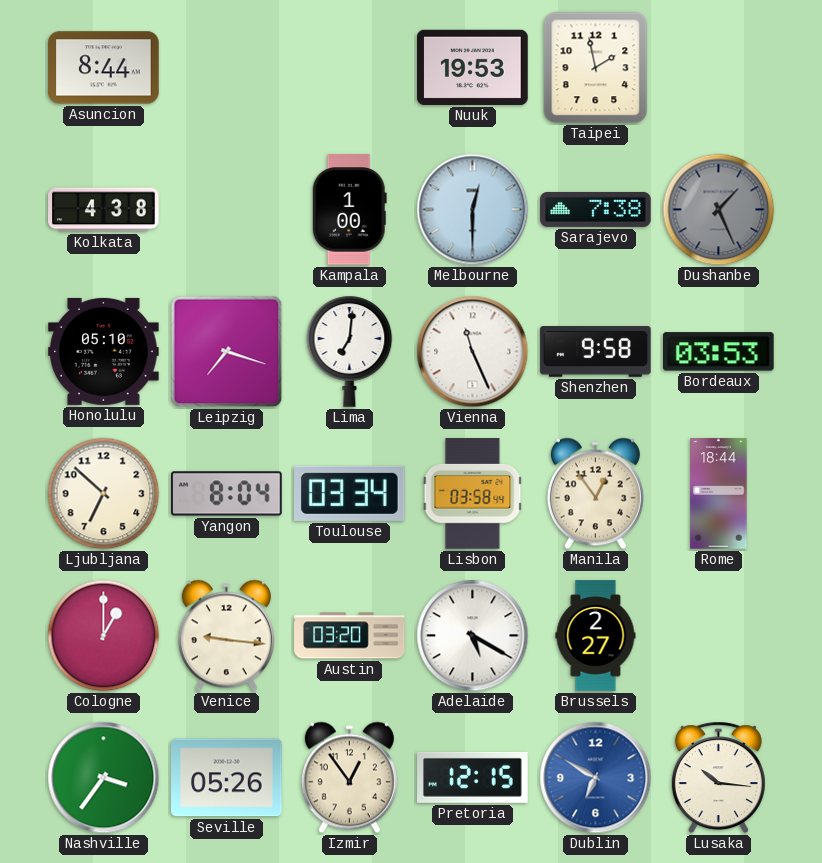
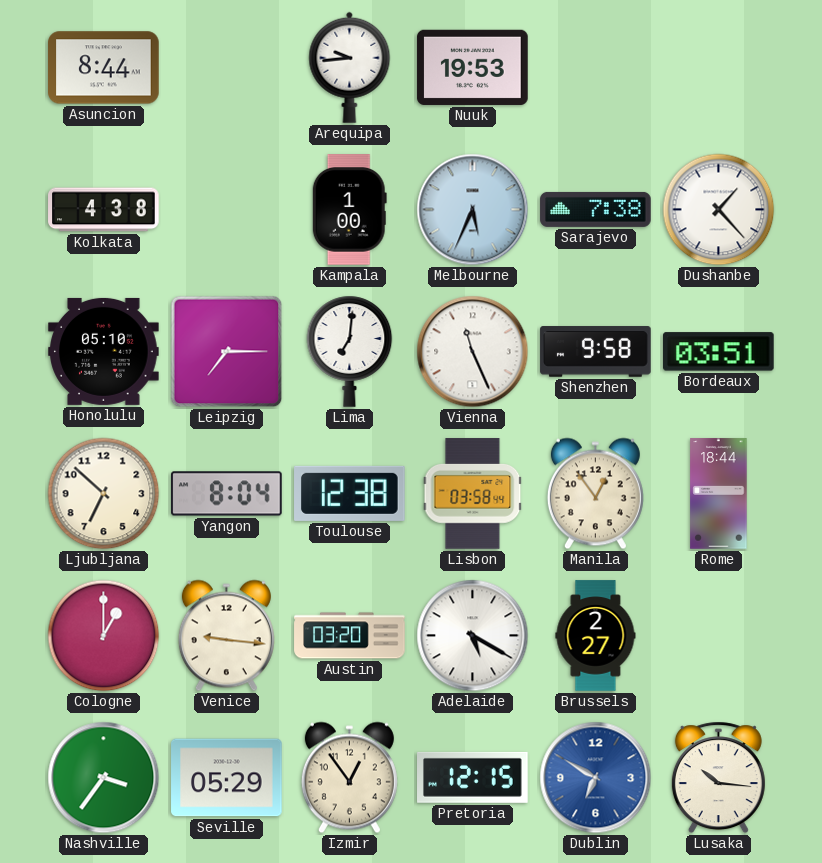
Arequipa: none -> 9:44
Taipei: 1:58 -> none
Melbourne: 12:30 -> 5:34
Dushanbe: 1:26 -> 1:23
Dushanbe dial: grey -> white
Leipzig: 7:18 -> 7:15
Bordeaux: 03:53 -> 03:51
Toulouse: 03:34 -> 12:38
Seville: 05:26 -> 05:29
